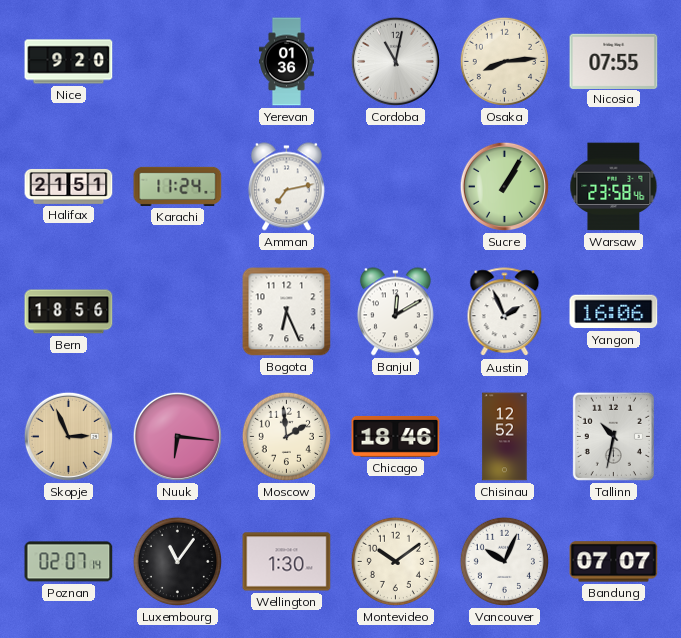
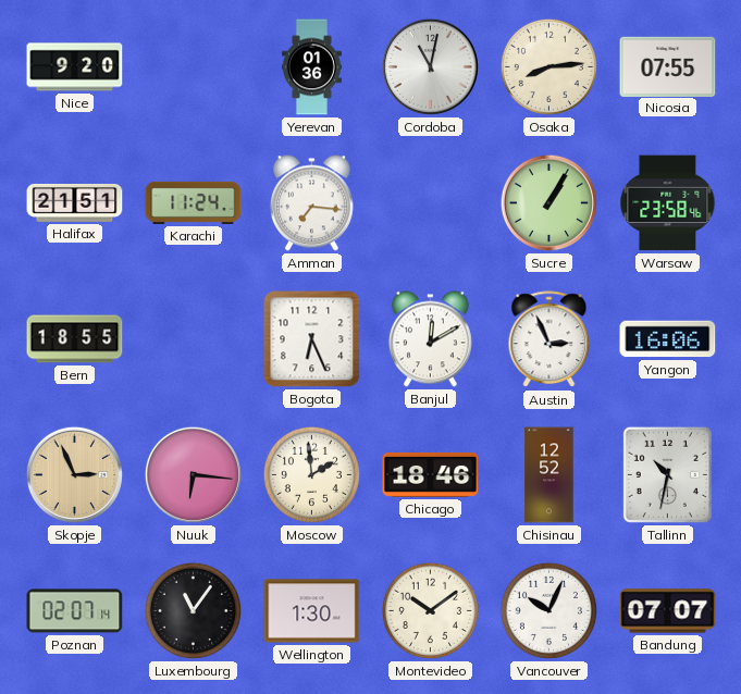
Amman: 7:13 -> 7:16
Bern: 18:56 -> 18:55
Austin: 1:56 -> 2:56
